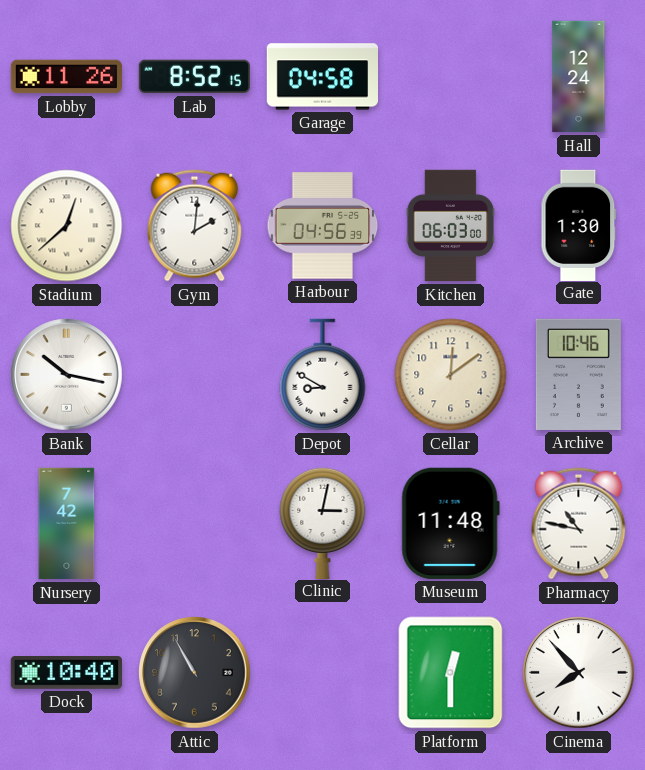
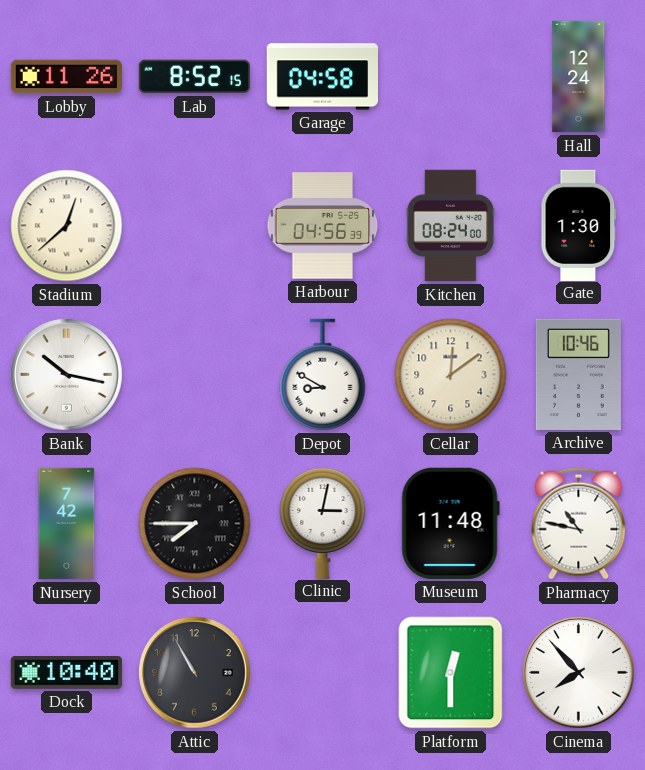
Gym: 2:01 -> none
Kitchen: 06:03 -> 08:24
School: none -> 7:45
